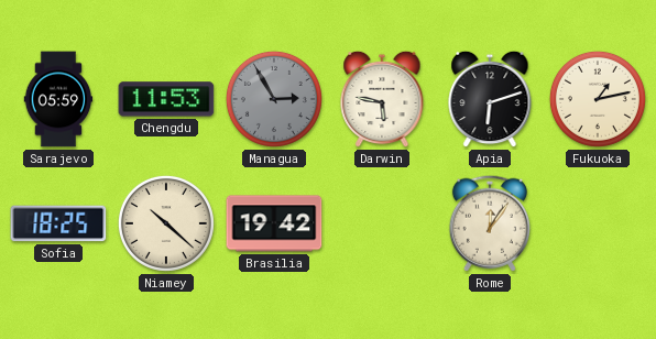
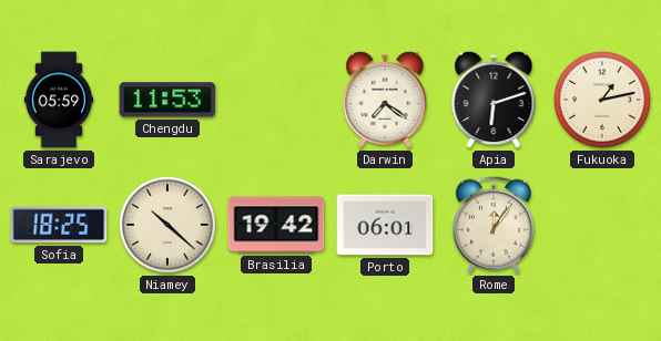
Managua: 2:55 -> none
Darwin: 5:47 -> 7:21
Porto: none -> 06:01
